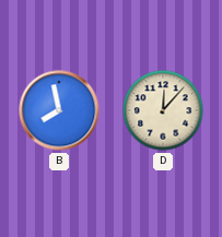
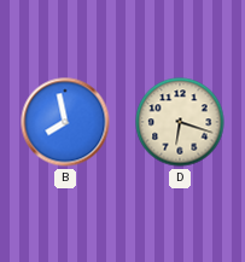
D: 12:07 -> 6:18
